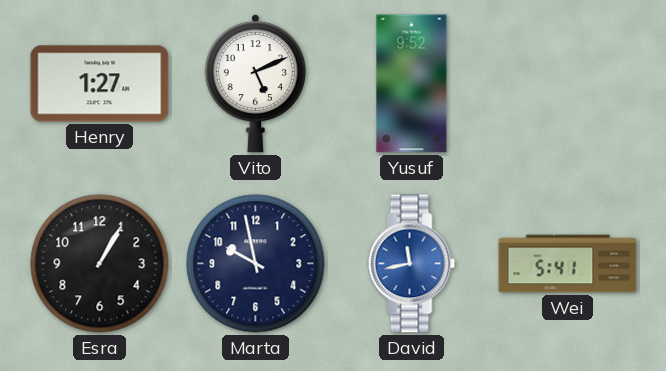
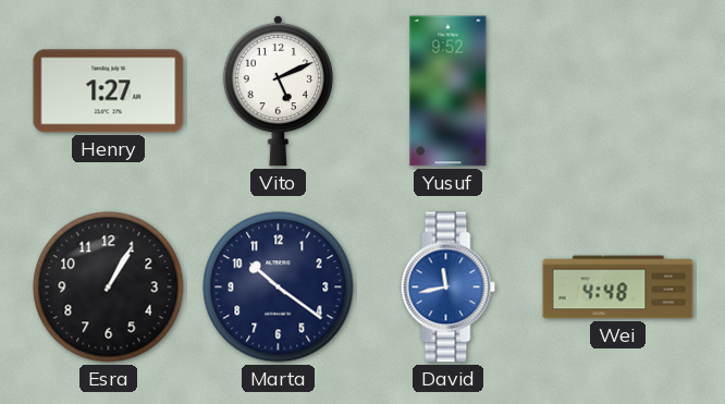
Marta: 9:58 -> 10:21
Wei: 5:41 -> 4:48
